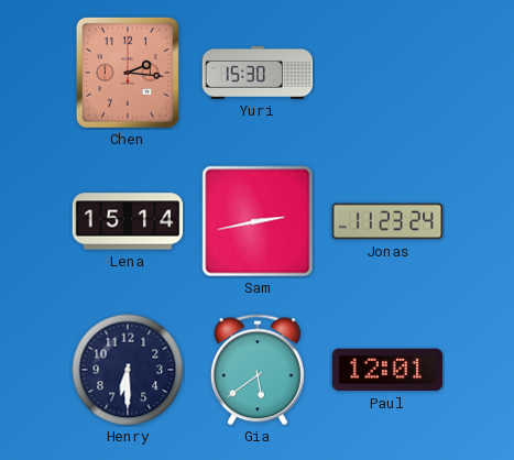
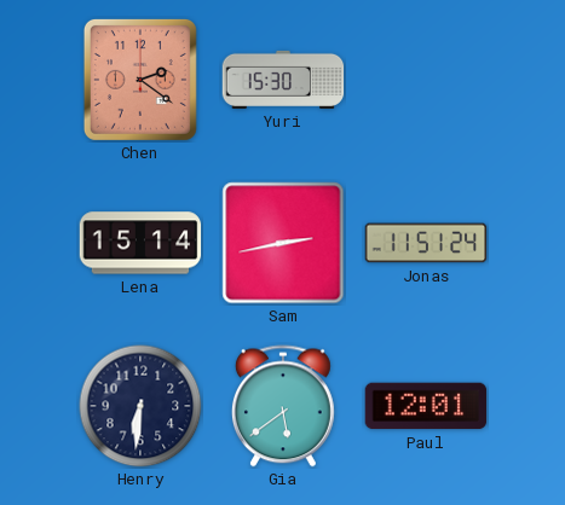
Chen: 2:16 -> 2:21
Jonas: 11:23 -> 11:51
Henry: 6:30 -> 6:31
